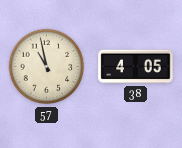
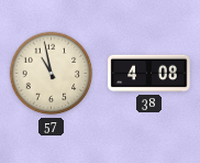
38: 4:05 -> 4:08
